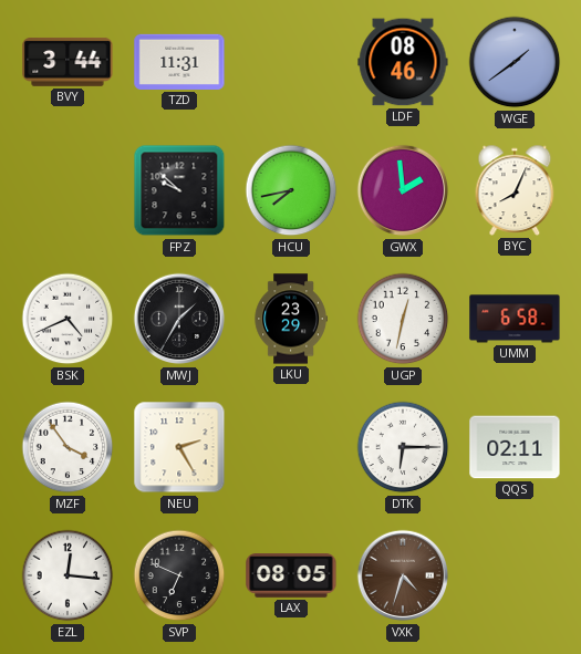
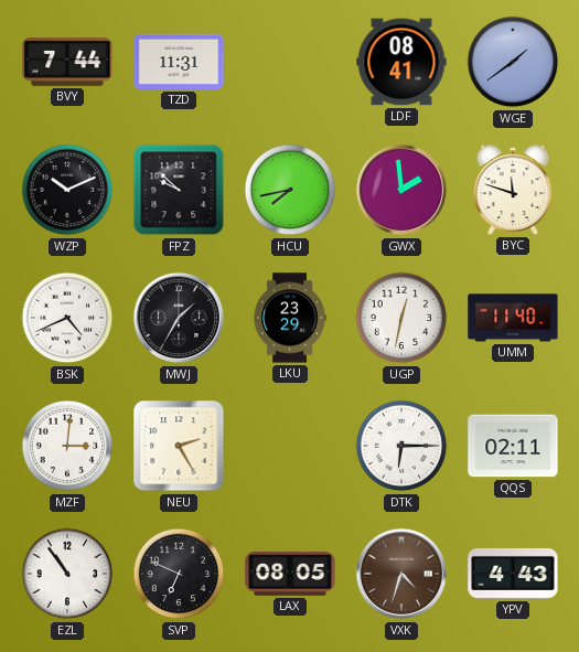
BVY: 3:44 -> 7:44
LDF: 08:46 -> 08:41
WZP: none -> 10:11
BYC: 8:04 -> 11:48
UMM: 6:58 -> 11:40
MZF: 3:54 -> 3:01
EZL: 12:16 -> 10:54
YPV: none -> 4:43
